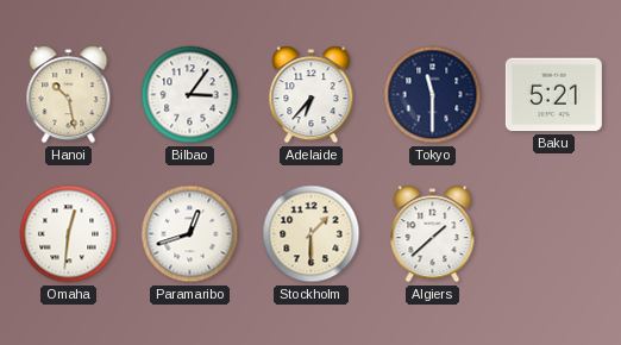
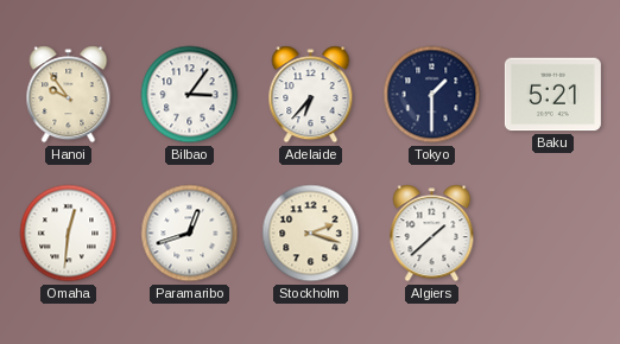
Hanoi: 10:28 -> 9:54
Tokyo: 11:30 -> 1:30
Stockholm: 1:30 -> 2:18
